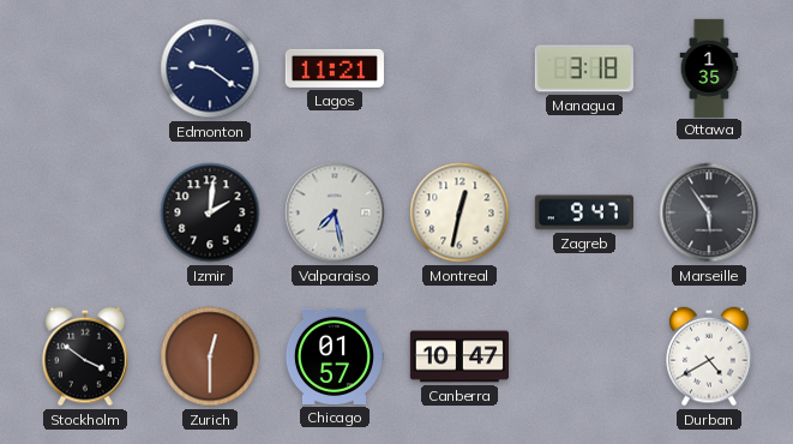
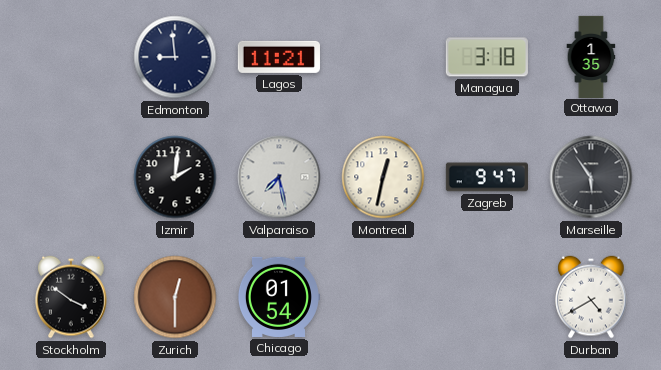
Edmonton: 9:21 -> 8:59
Chicago: 01:57 -> 01:54
Canberra: 10:47 -> none
